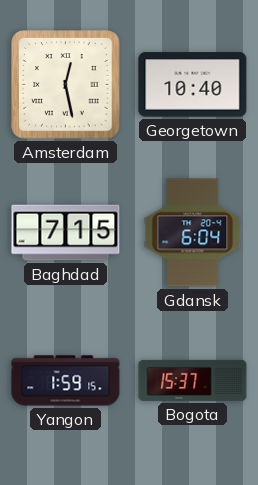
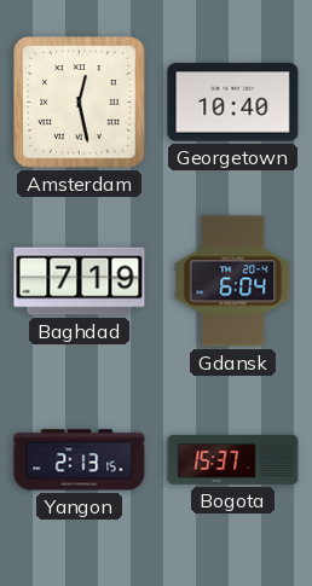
Baghdad: 7:15 -> 7:19
Yangon: 1:59 -> 2:13
